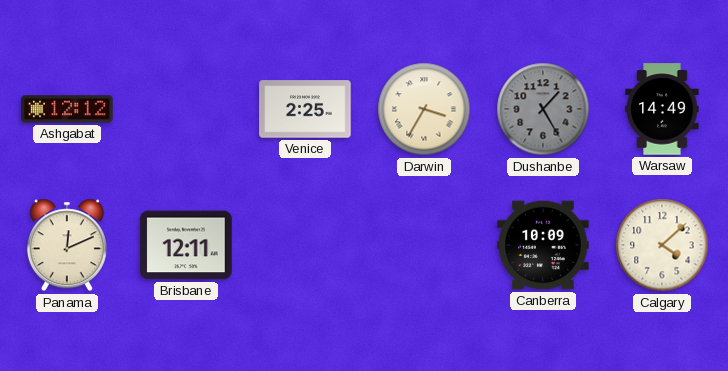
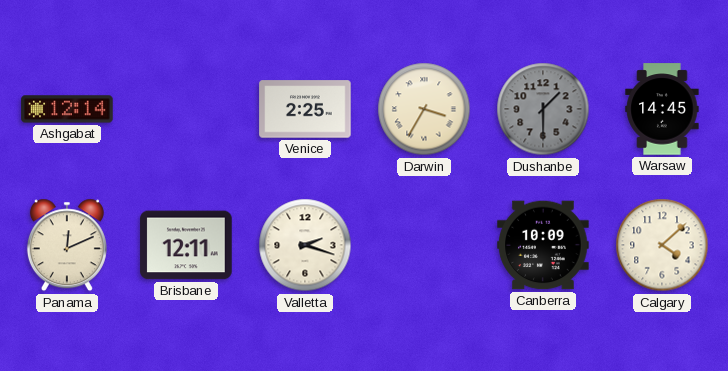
Ashgabat: 12:12 -> 12:14
Dushanbe: 1:25 -> 1:30
Warsaw: 14:49 -> 14:45
Valletta: none -> 2:18
